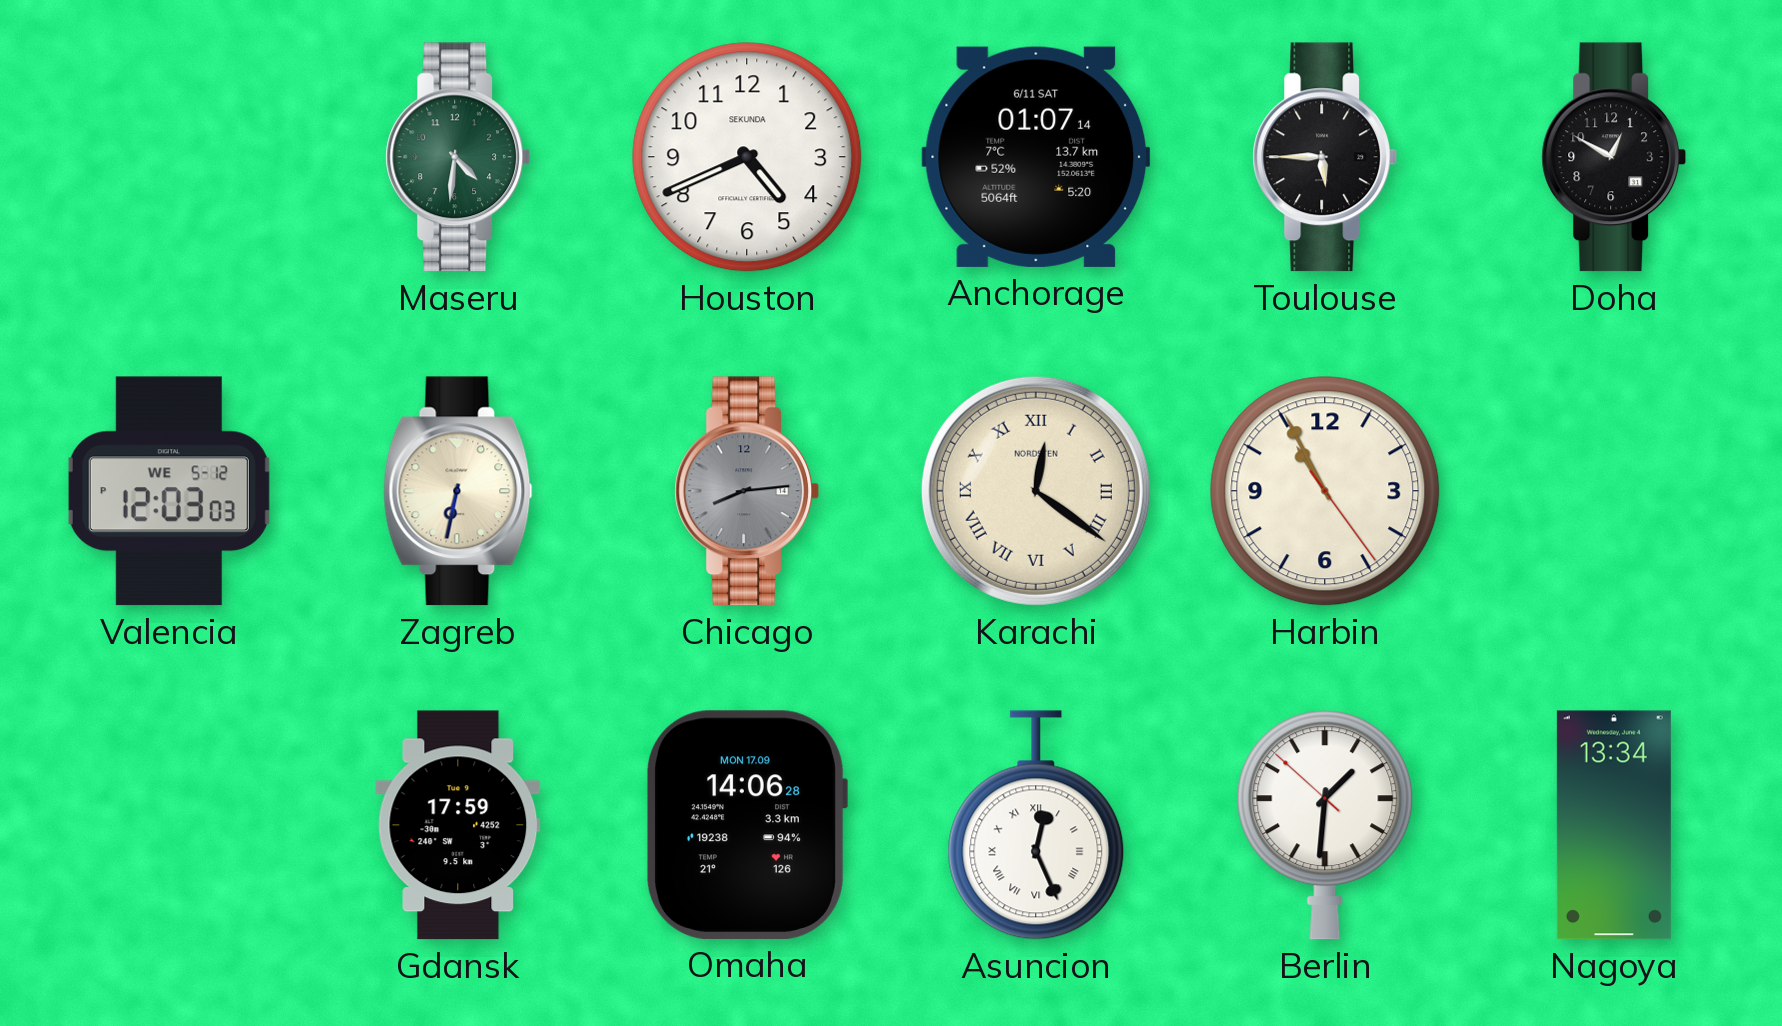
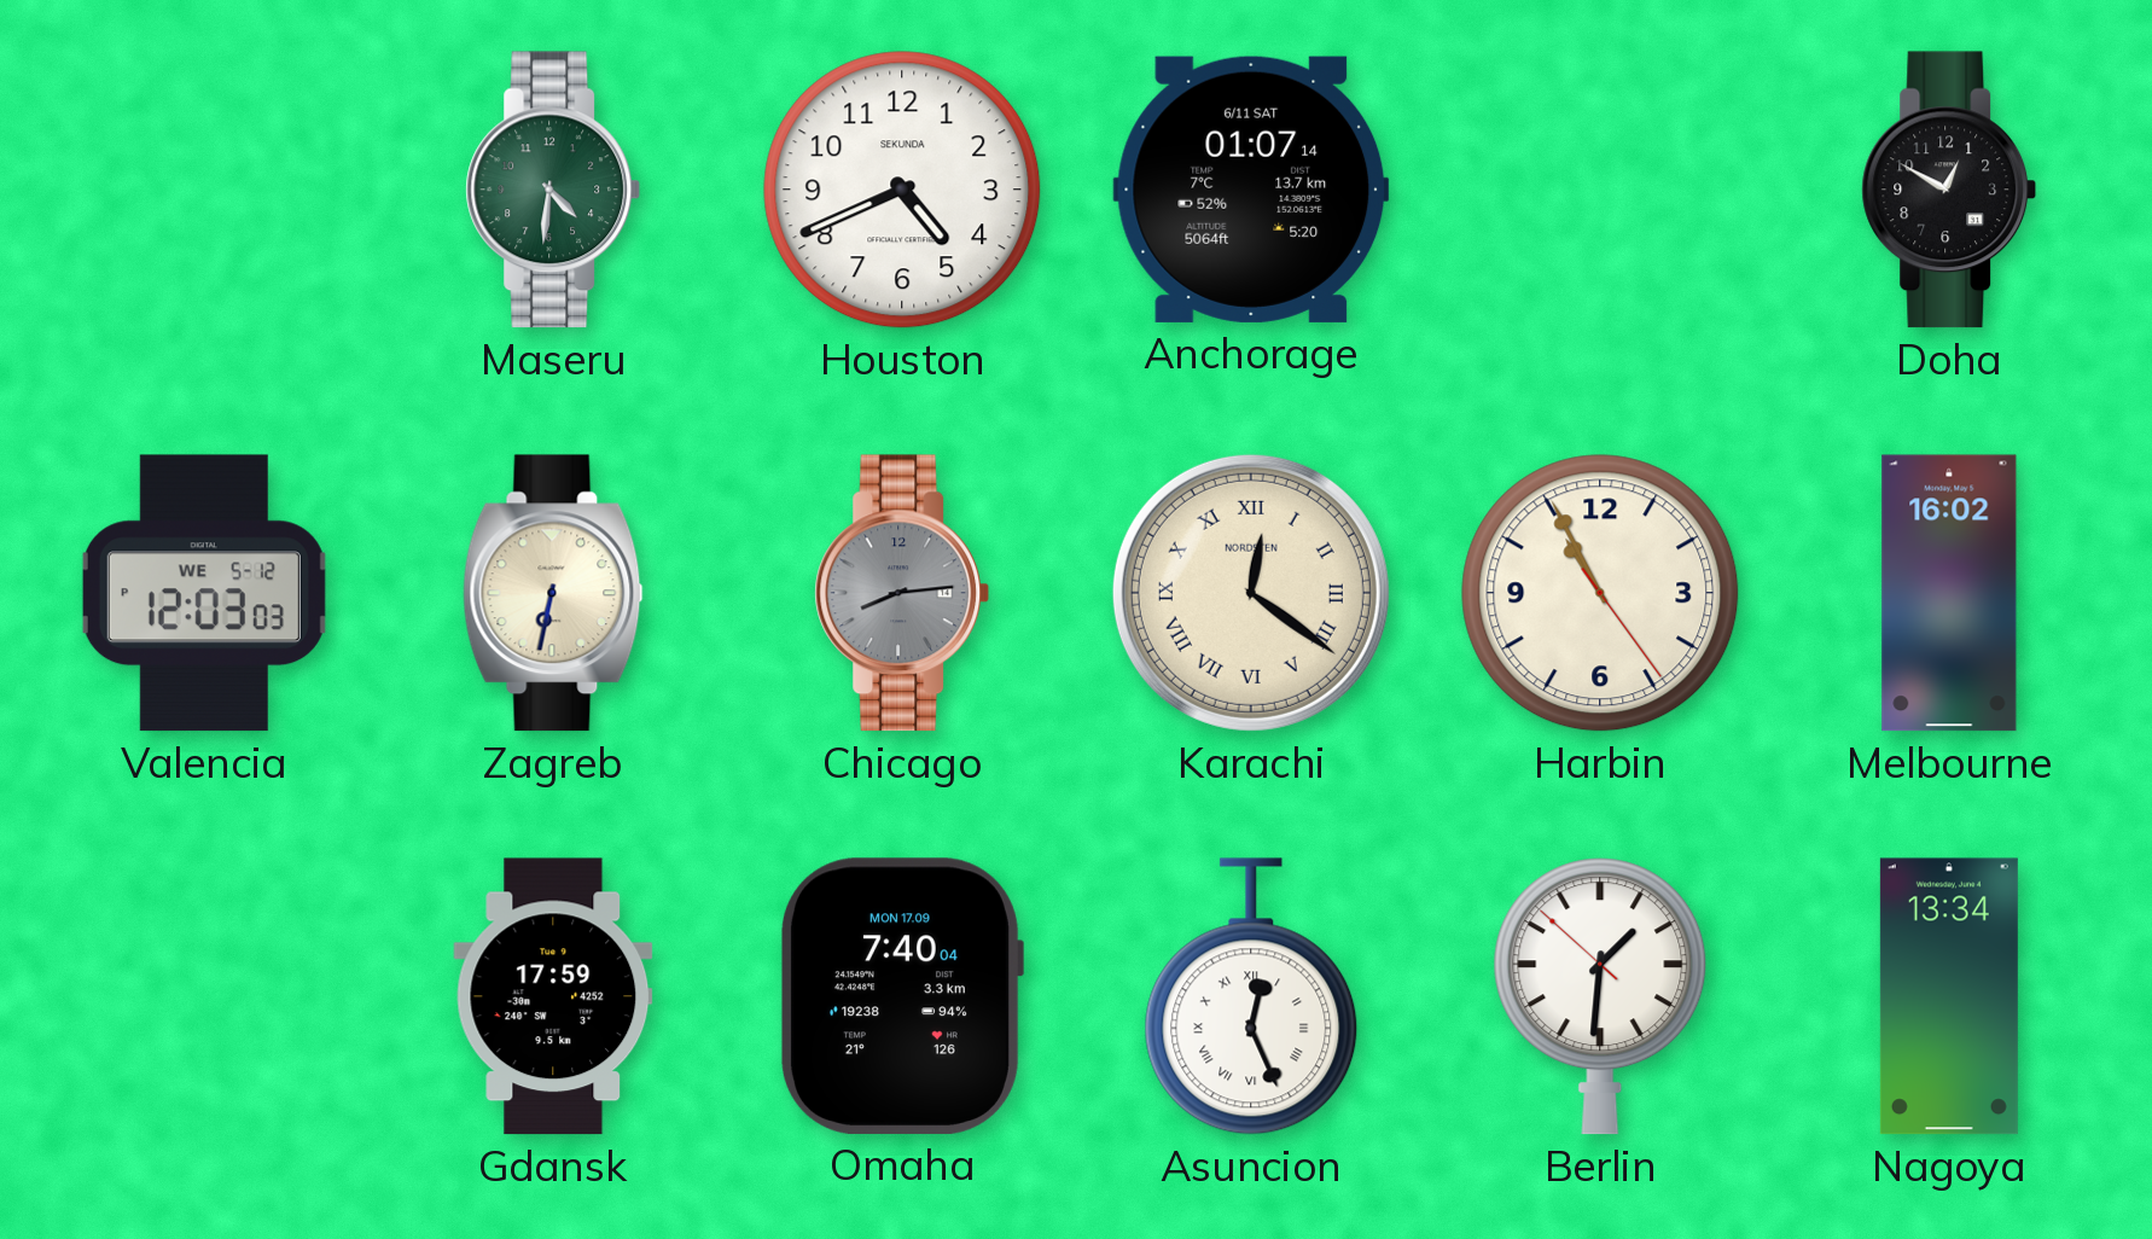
Toulouse: 5:45 -> none
Melbourne: none -> 16:02
Omaha: 14:06 -> 7:40
